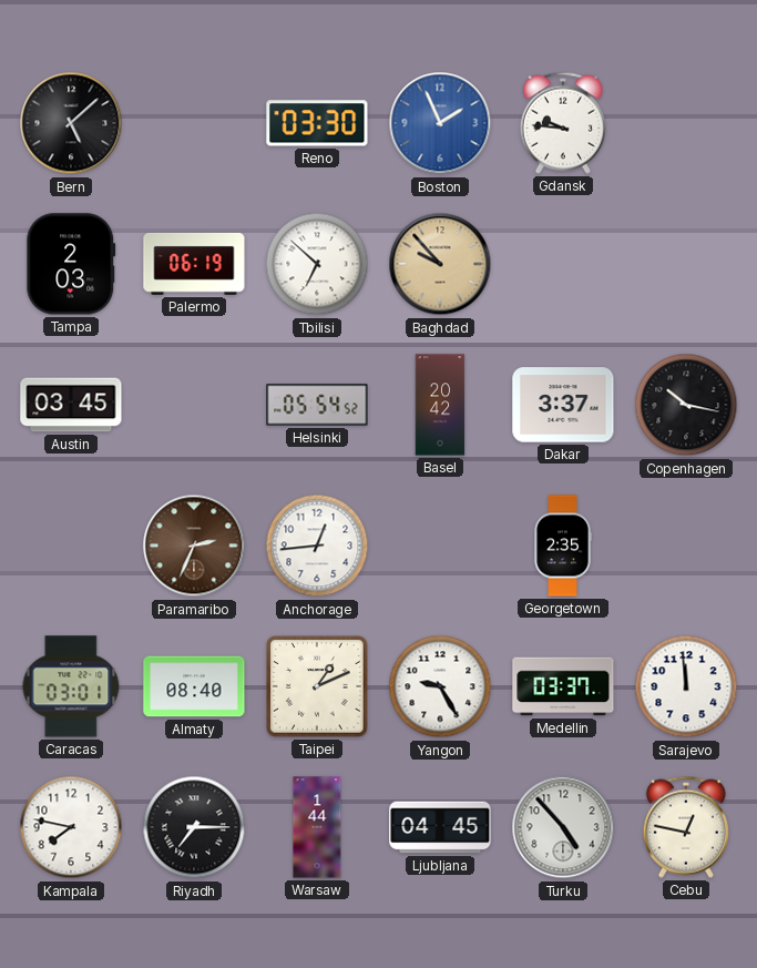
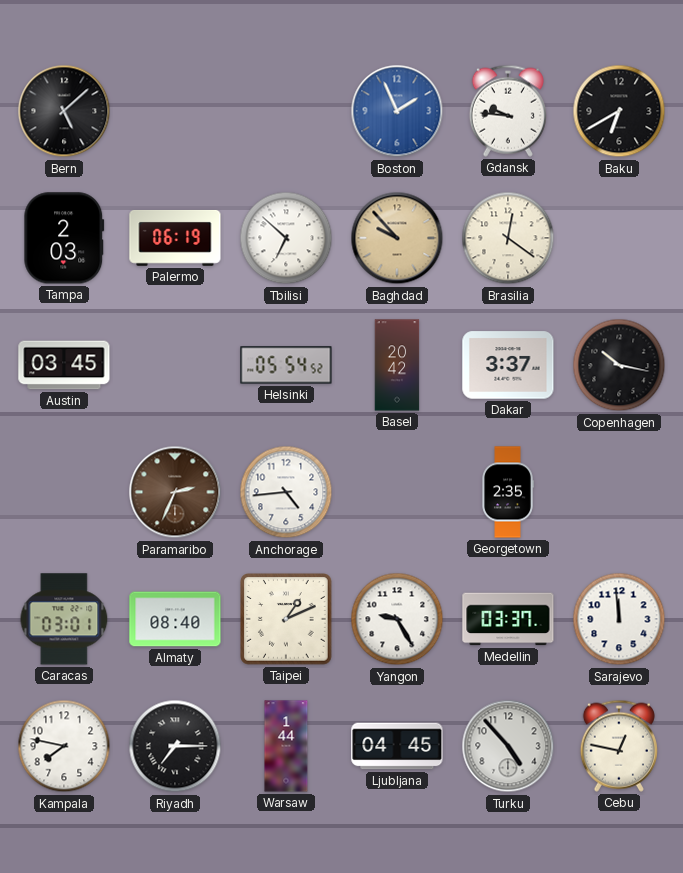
Reno: 03:30 -> none
Baku: none -> 6:40
Brasilia: none -> 12:21
Anchorage: 12:44 -> 4:44
